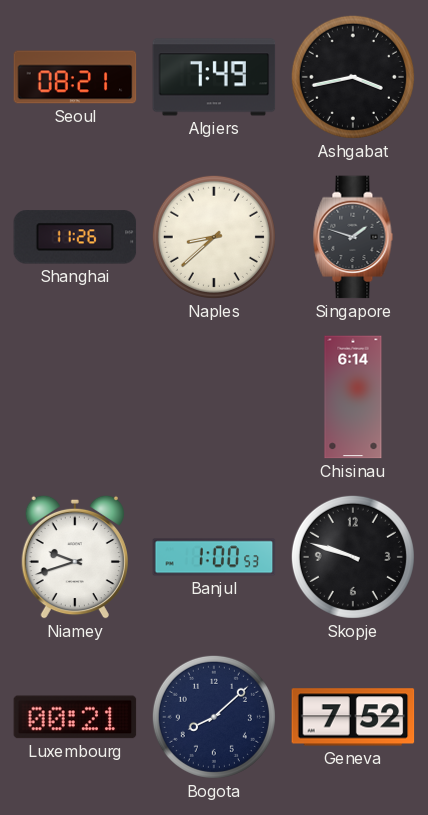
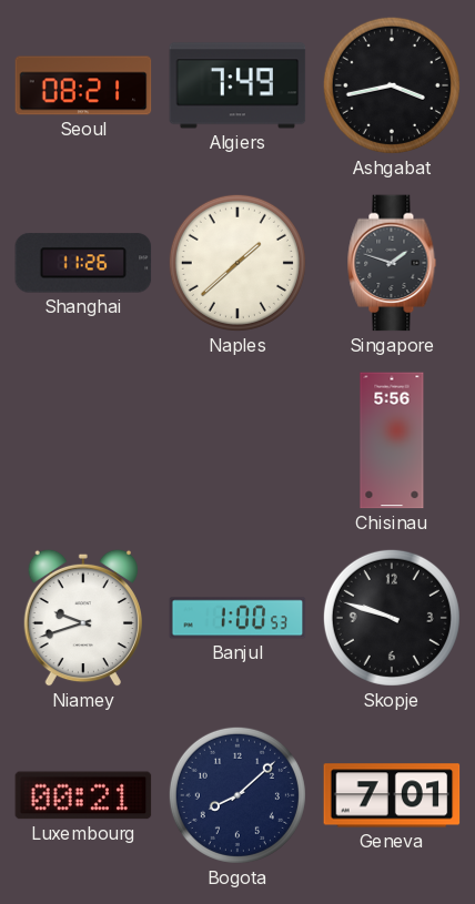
Naples: 8:38 -> 1:38
Chisinau: 6:14 -> 5:56
Geneva: 7:52 -> 7:01
